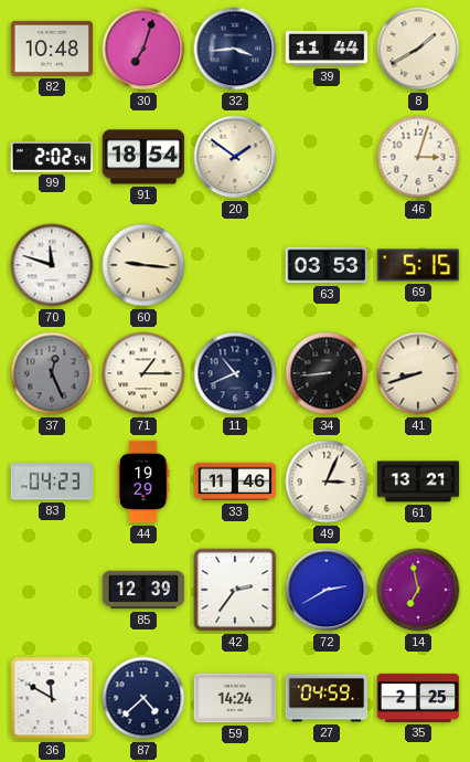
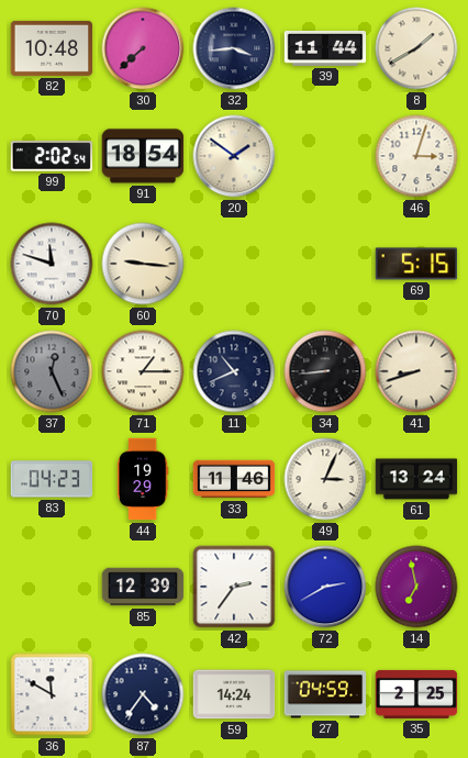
30: 7:03 -> 7:38
63: 03:53 -> none
61: 13:21 -> 13:24
87: 4:38 -> 4:36
